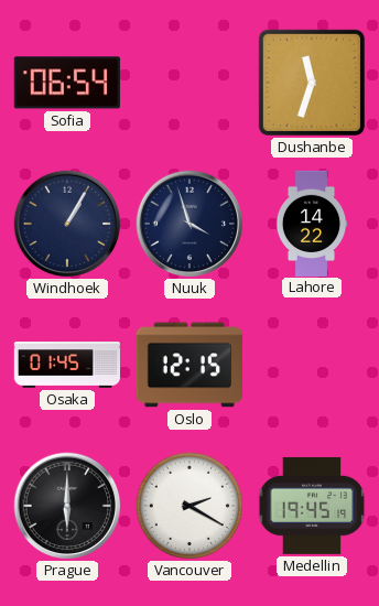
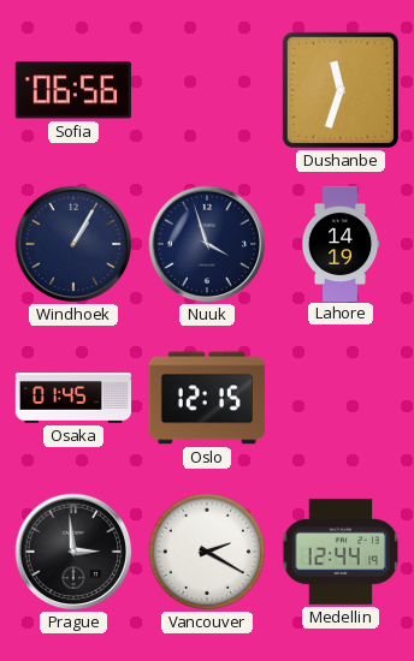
Sofia: 06:54 -> 06:56
Lahore: 14:22 -> 14:19
Prague: 6:00 -> 2:59
Medellin: 19:45 -> 12:44
